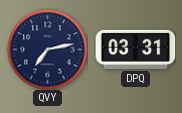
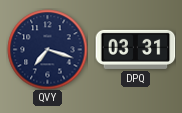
QVY: 7:13 -> 7:18
